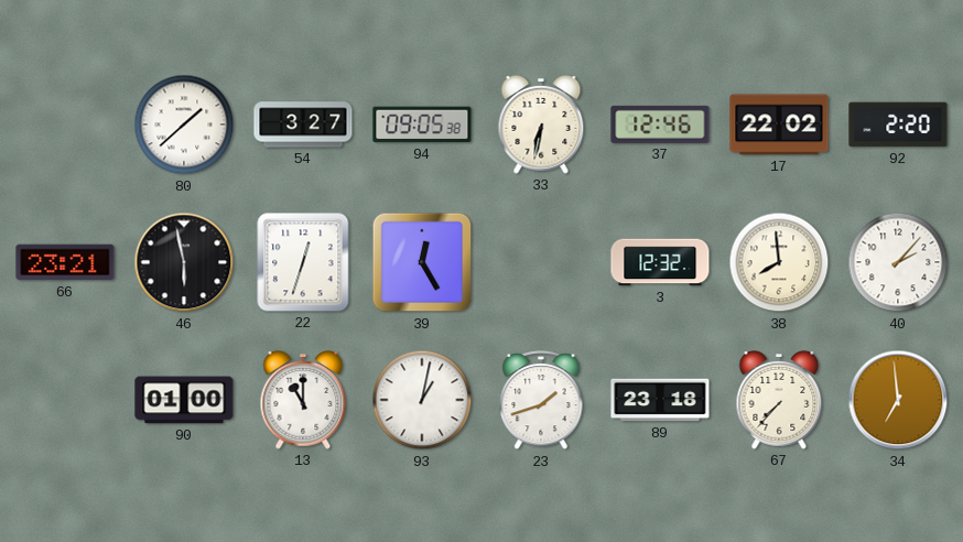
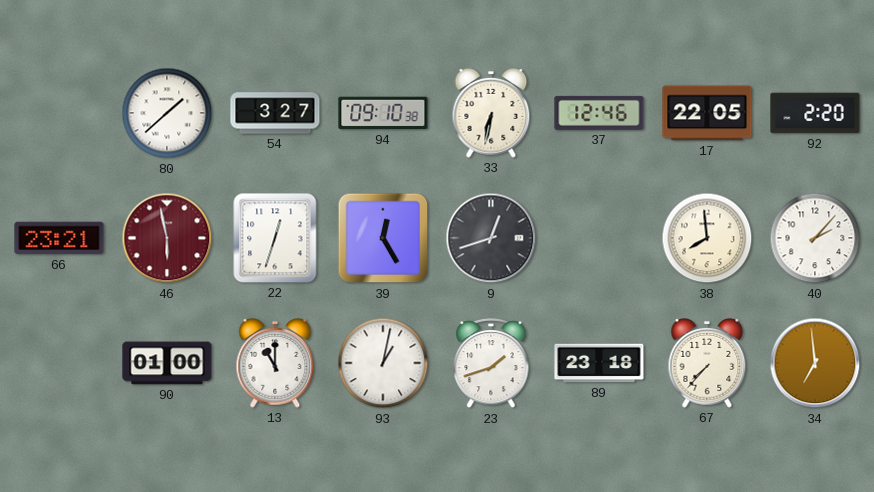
94: 09:05 -> 09:10
17: 22:02 -> 22:05
46 dial: black -> burgundy
9: none -> 12:42
3: 12:32 -> none
